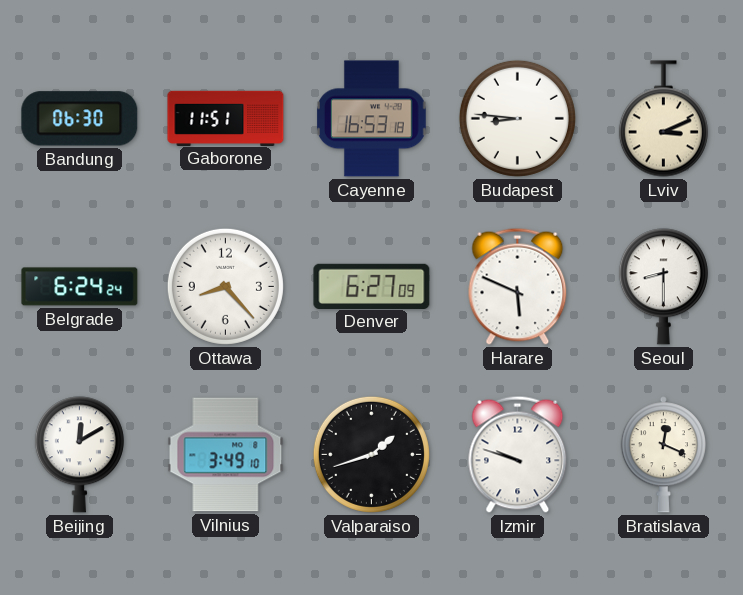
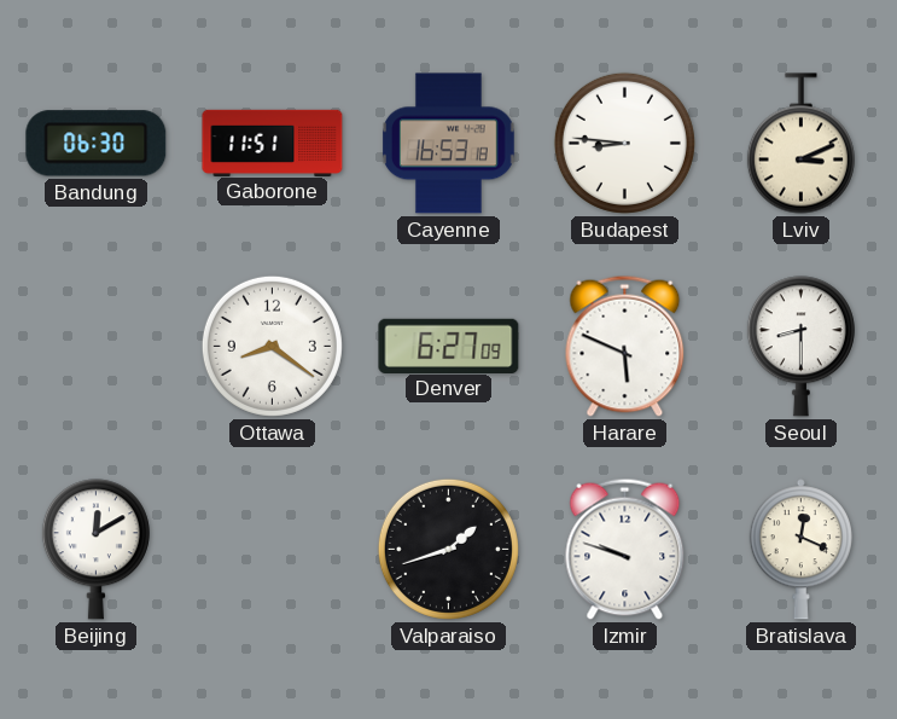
Belgrade: 6:24 -> none
Ottawa: 8:23 -> 8:21
Vilnius: 3:49 -> none
